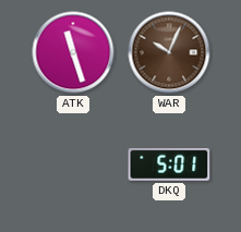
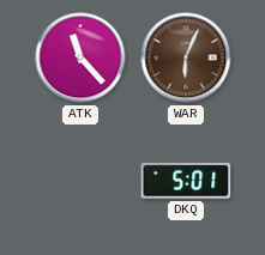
ATK: 11:27 -> 11:23
WAR: 10:04 -> 6:04
